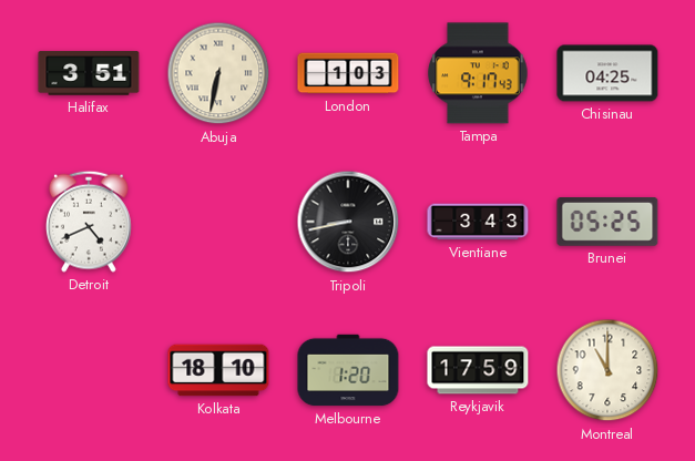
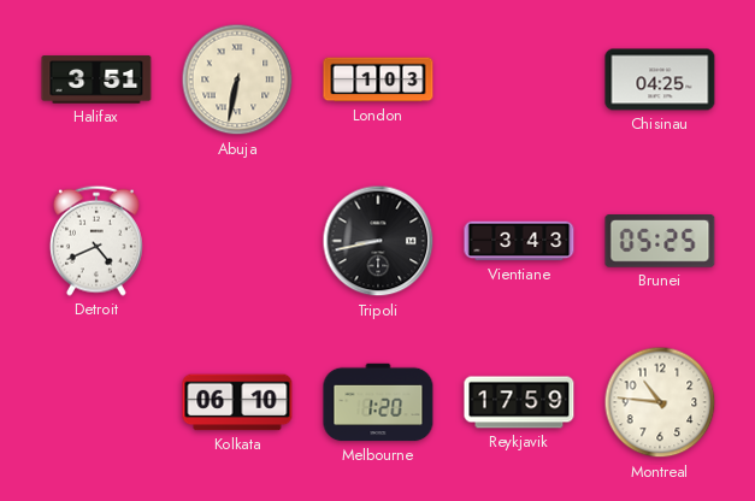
Tampa: 9:17 -> none
Kolkata: 18:10 -> 06:10
Montreal: 11:00 -> 10:46
